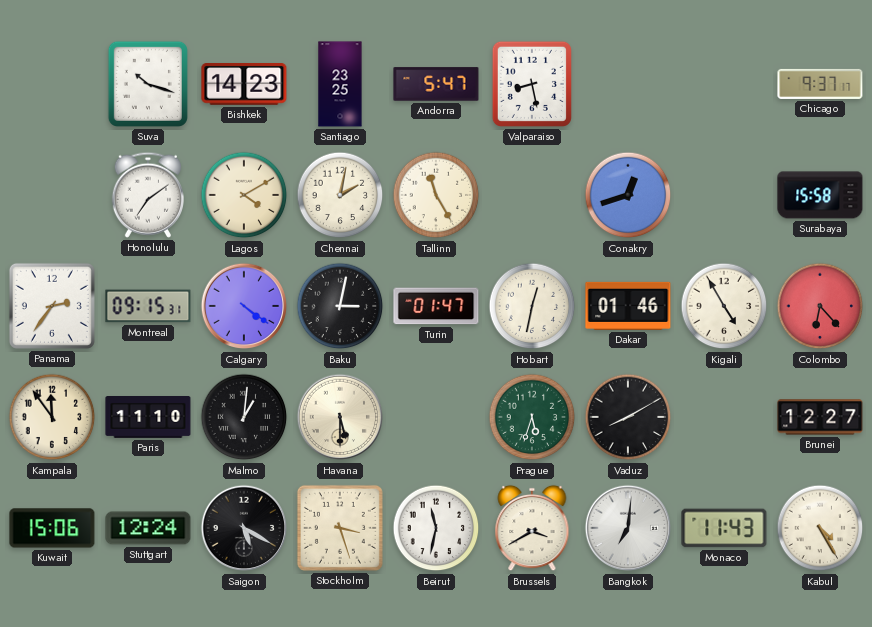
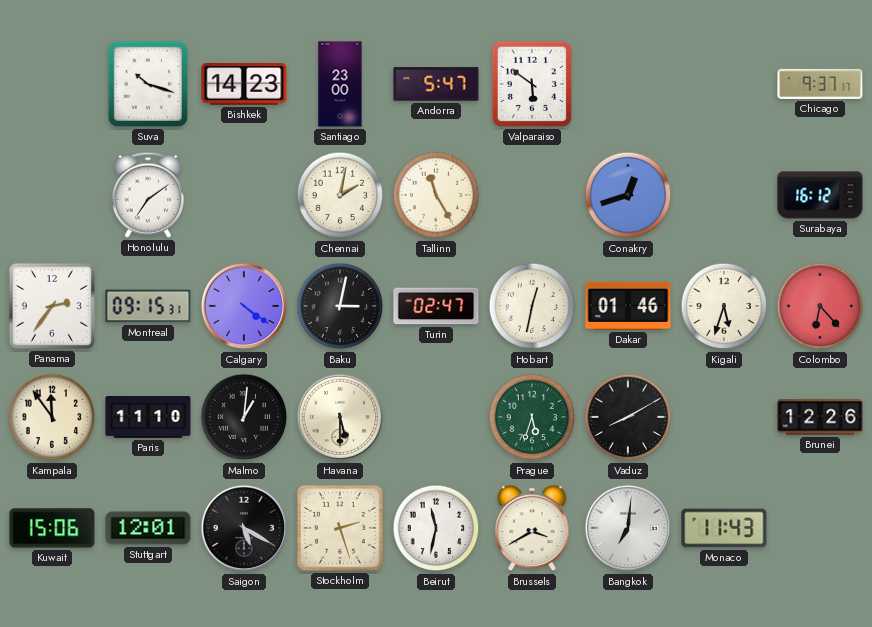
Santiago: 23:25 -> 23:00
Valparaiso: 8:28 -> 5:51
Lagos: 4:10 -> none
Surabaya: 15:58 -> 16:12
Turin: 01:47 -> 02:47
Kigali: 4:55 -> 5:33
Brunei: 12:27 -> 12:26
Stuttgart: 12:24 -> 12:01
Stockholm: 3:27 -> 2:27
Kabul: 4:25 -> none
